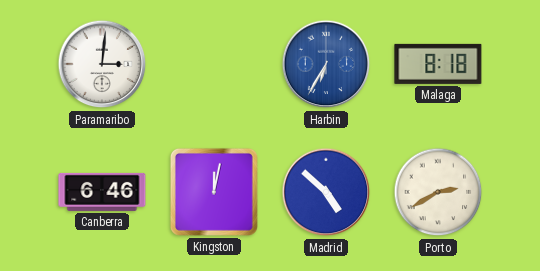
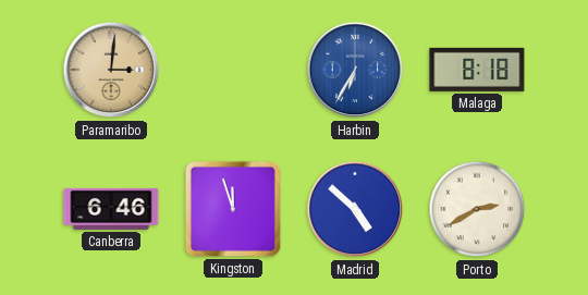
Paramaribo dial: white -> champagne
Kingston: 12:02 -> 11:57
